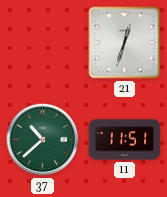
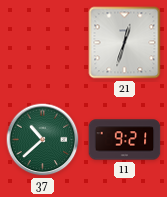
11: 11:51 -> 9:21
